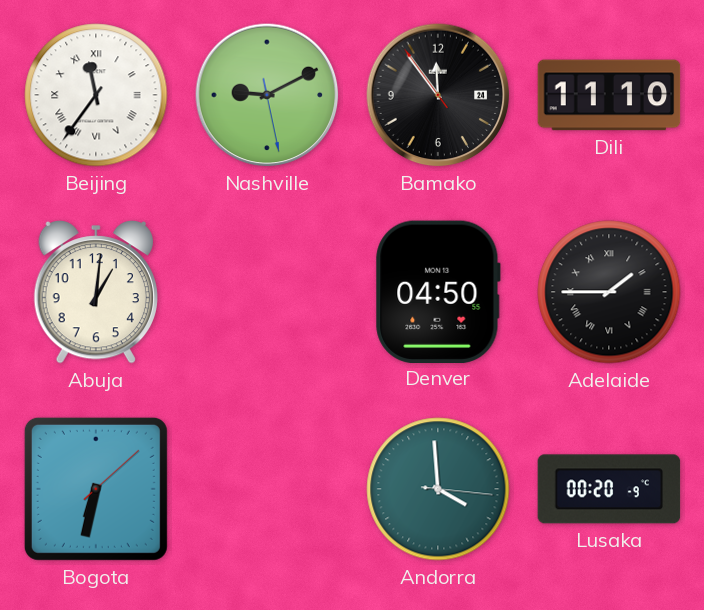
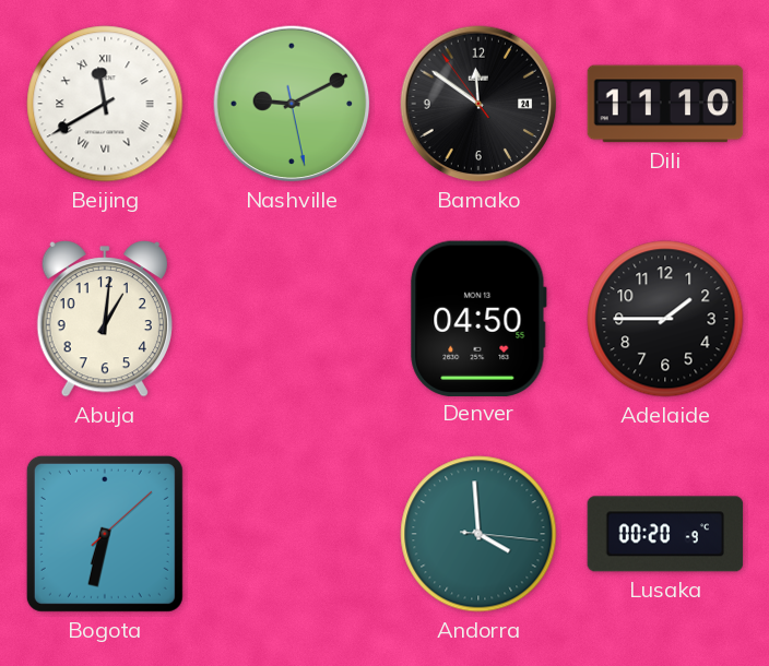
Beijing: 11:36 -> 11:40
Bamako: 11:53 -> 11:50
Adelaide numerals: Roman -> Arabic
